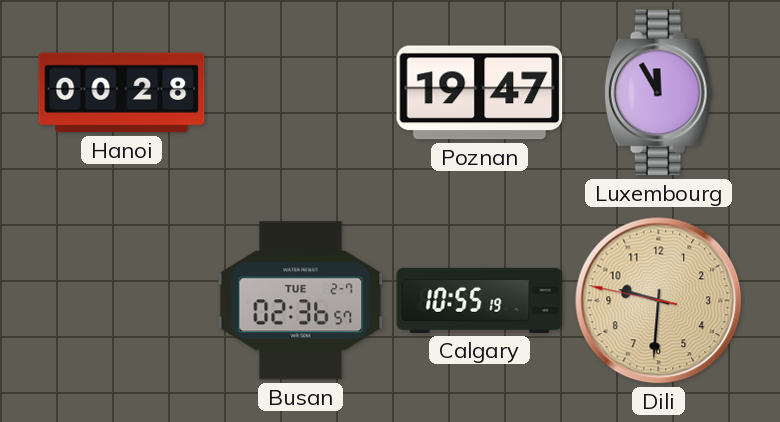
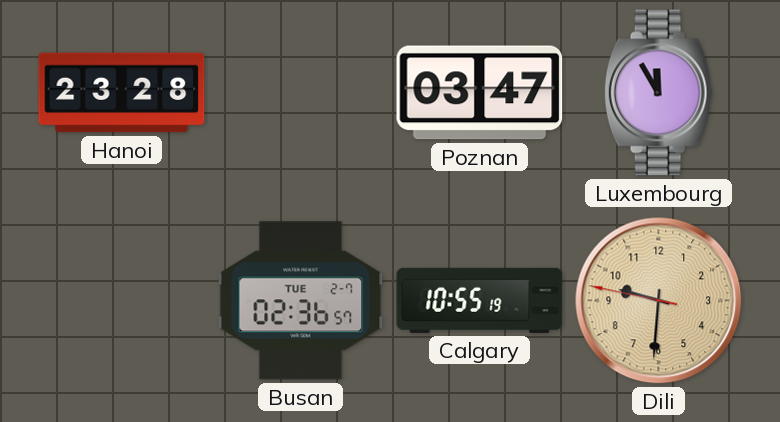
Hanoi: 00:28 -> 23:28
Poznan: 19:47 -> 03:47
